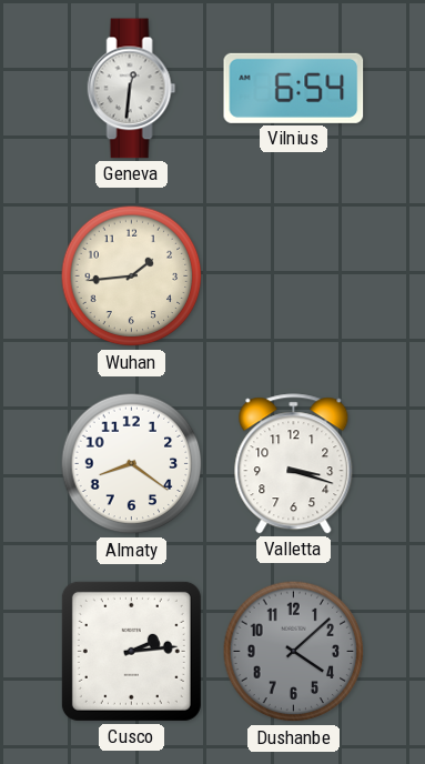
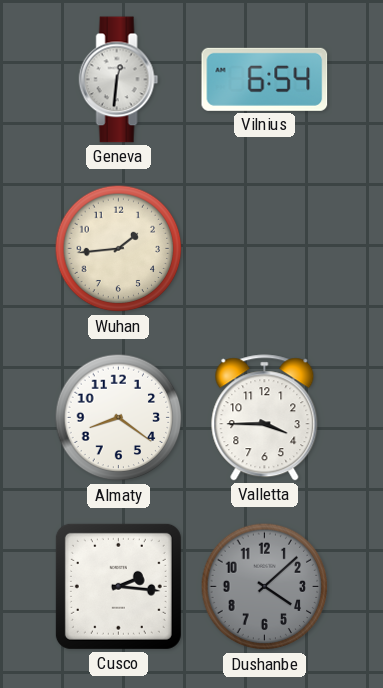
Valletta: 3:18 -> 3:45
Cusco: 2:14 -> 2:16
